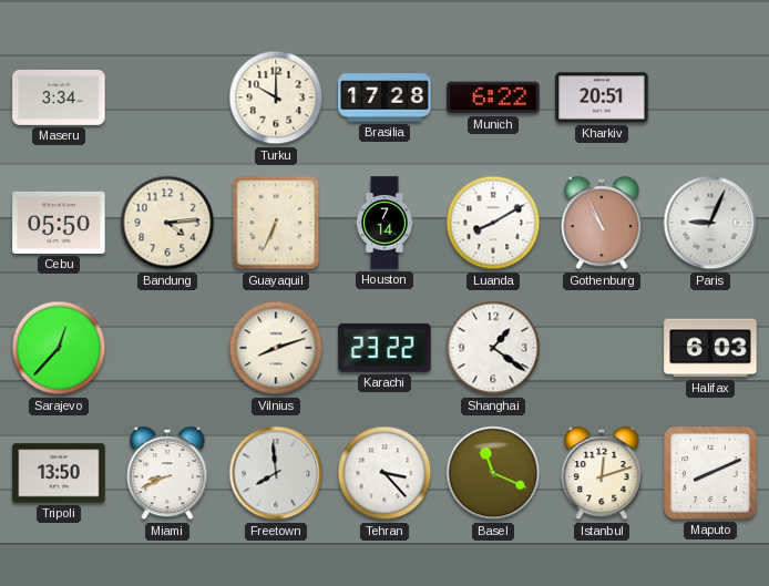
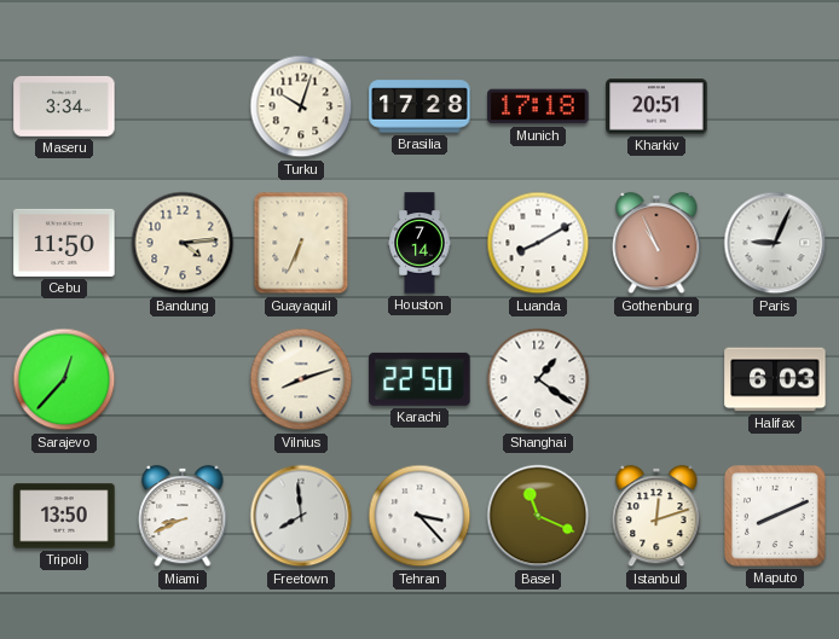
Turku: 10:00 -> 10:03
Munich: 6:22 -> 17:18
Cebu: 05:50 -> 11:50
Karachi: 23:22 -> 22:50
